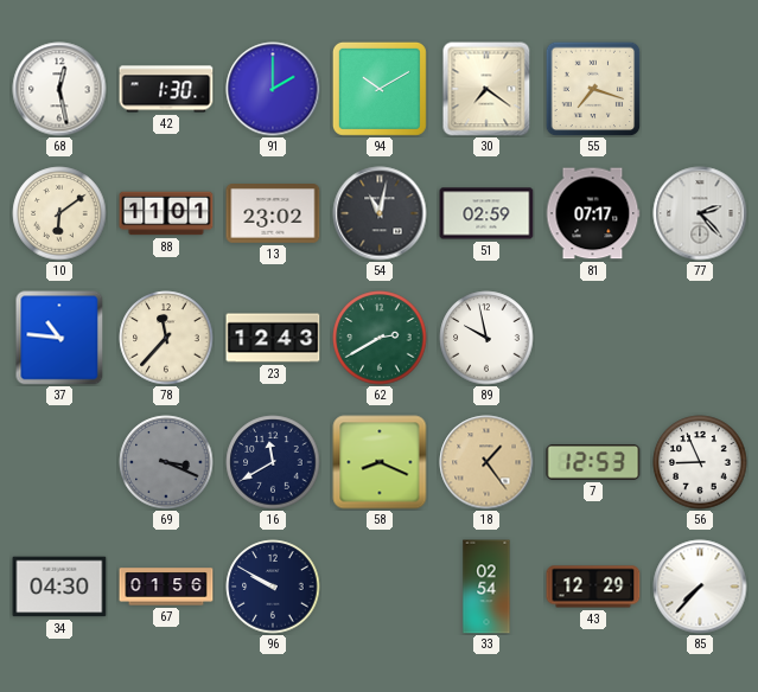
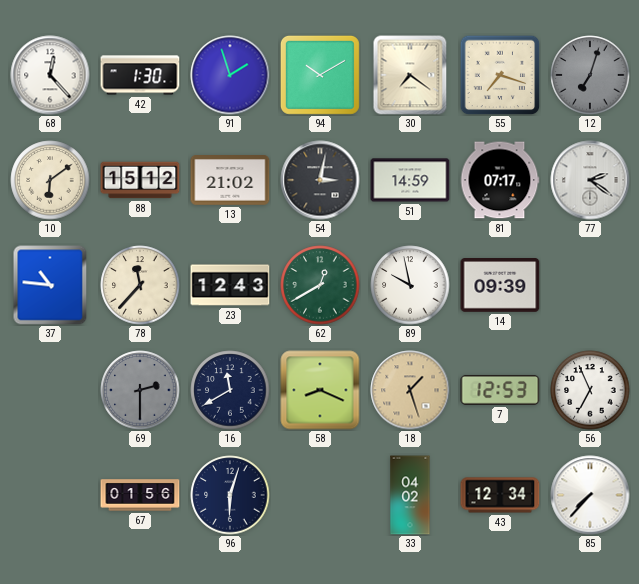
68: 12:28 -> 12:23
91: 2:00 -> 1:57
12: none -> 7:03
88: 11:01 -> 15:12
13: 23:02 -> 21:02
54: 11:02 -> 3:02
51: 02:59 -> 14:59
77: 2:23 -> 2:21
62: 2:40 -> 12:40
14: none -> 09:39
69: 3:19 -> 2:30
18: 1:24 -> 1:27
56: 8:56 -> 6:56
34: 04:30 -> none
96: 9:50 -> 6:03
33: 02:54 -> 04:02
43: 12:29 -> 12:34
